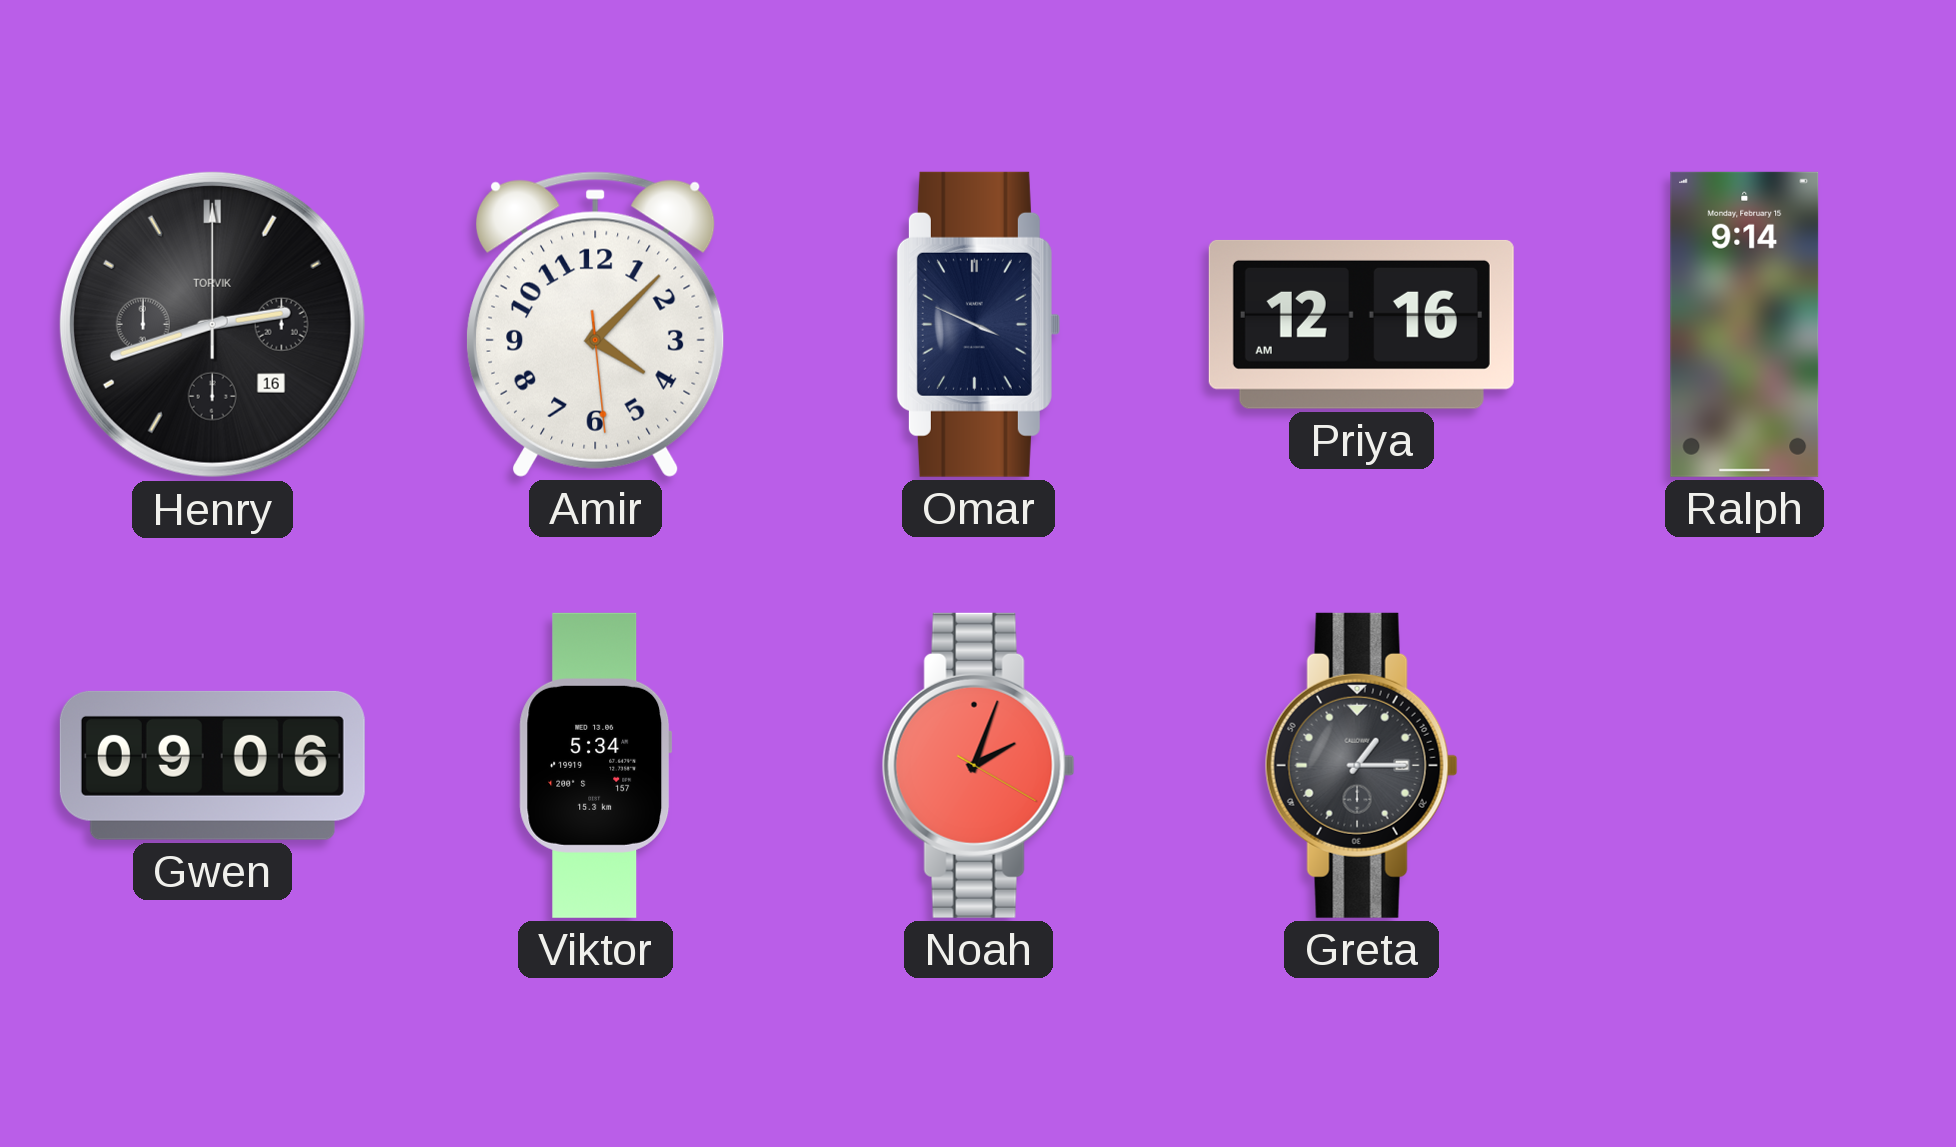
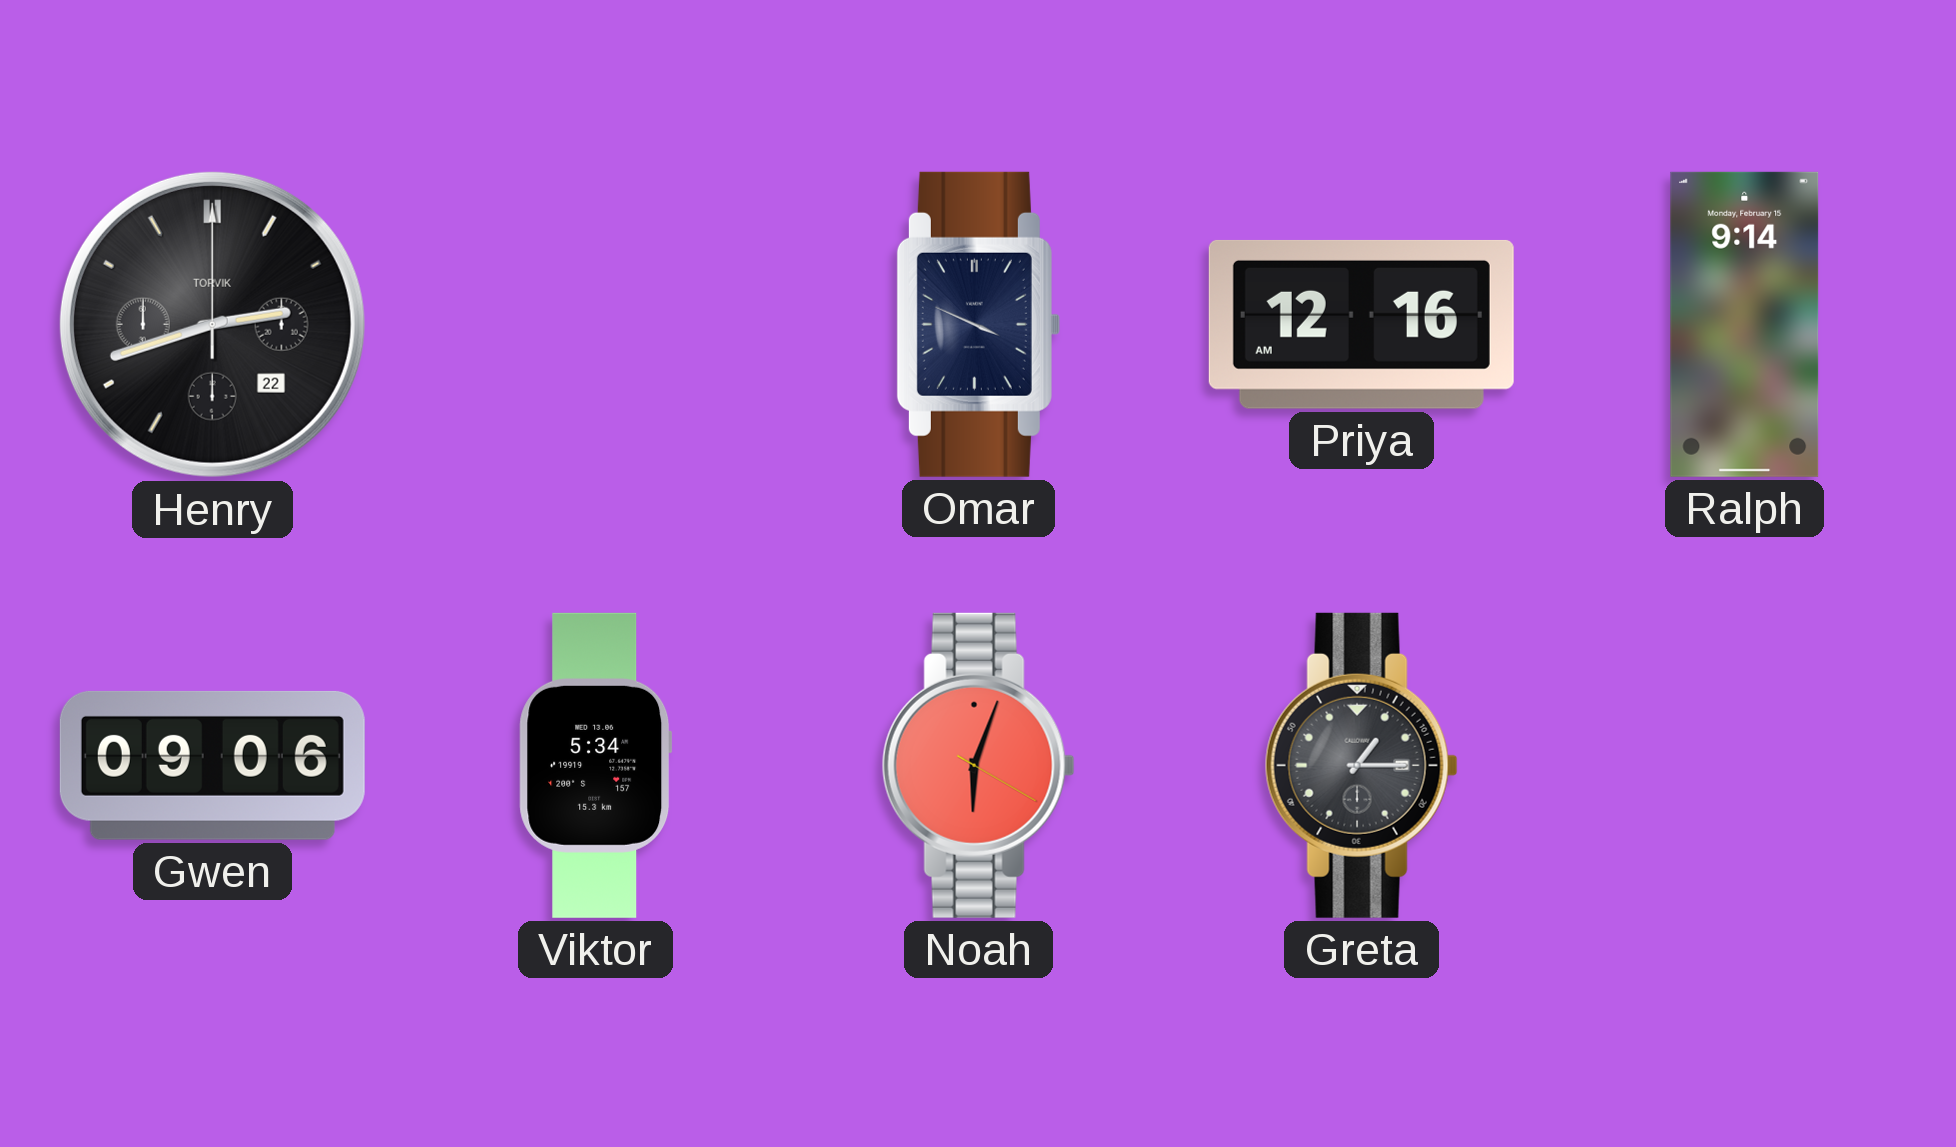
Henry date: 16 -> 22
Amir: 4:07 -> none
Noah: 2:03 -> 6:03
